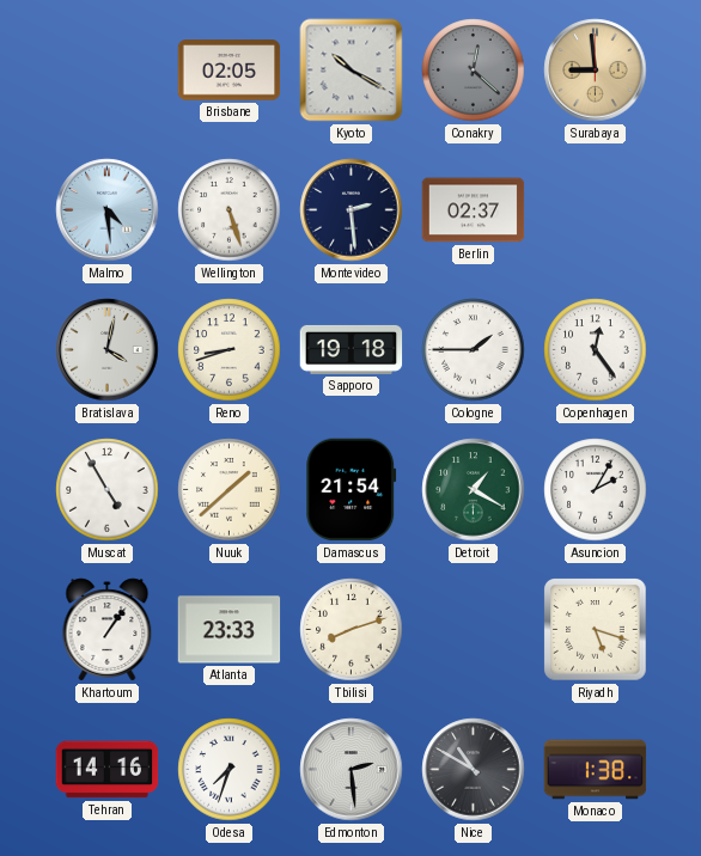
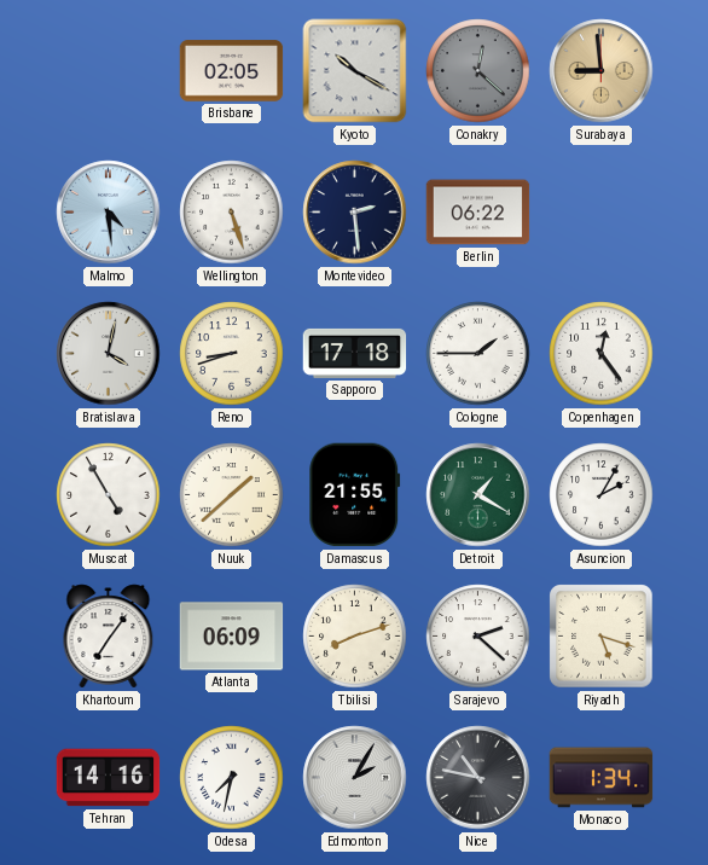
Berlin: 02:37 -> 06:22
Sapporo: 19:18 -> 17:18
Damascus: 21:54 -> 21:55
Khartoum: 1:06 -> 7:06
Atlanta: 23:33 -> 06:09
Sarajevo: none -> 2:22
Odesa: 7:33 -> 7:32
Edmonton: 2:29 -> 2:05
Nice: 10:50 -> 10:47
Monaco: 1:38 -> 1:34
